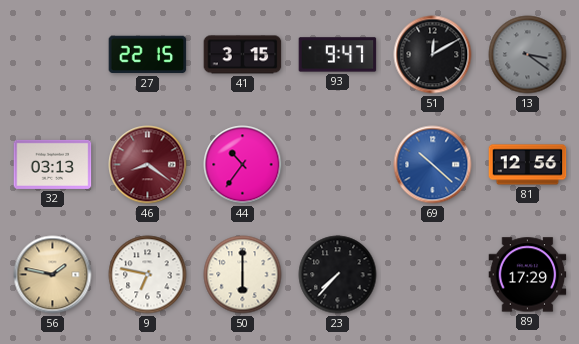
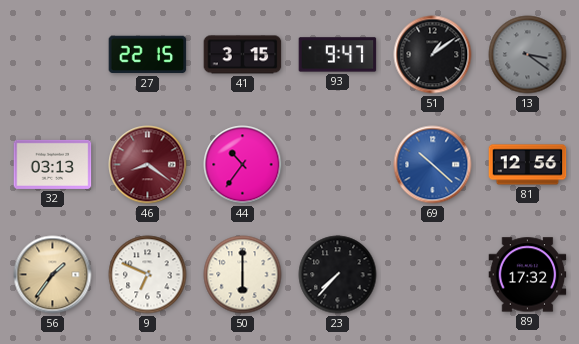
51: 12:10 -> 1:09
56: 1:47 -> 1:36
9: 6:47 -> 6:49
89: 17:29 -> 17:32
